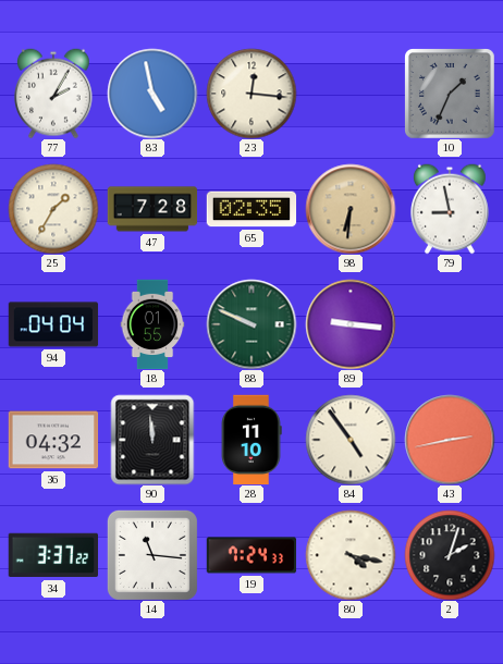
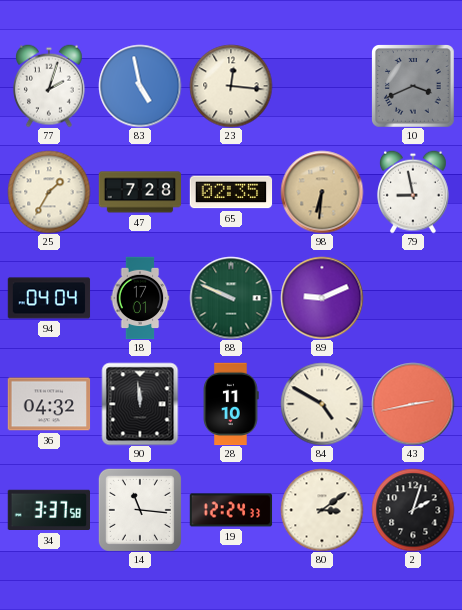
77: 2:05 -> 2:03
10: 1:34 -> 3:41
18: 01:55 -> 17:01
89: 9:16 -> 9:11
84: 4:54 -> 4:50
34: 3:37:22 -> 3:37:58
19: 7:24 -> 12:24
80: 4:17 -> 3:09
